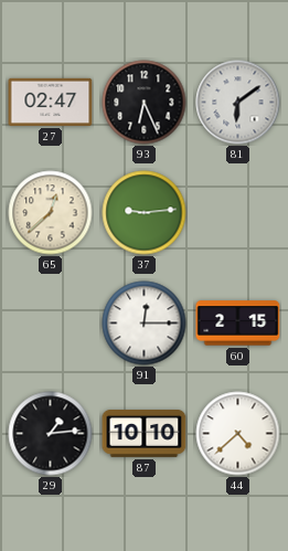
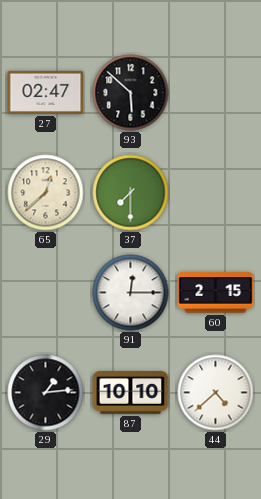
93: 6:26 -> 5:52
81: 6:09 -> none
37: 9:14 -> 7:30
